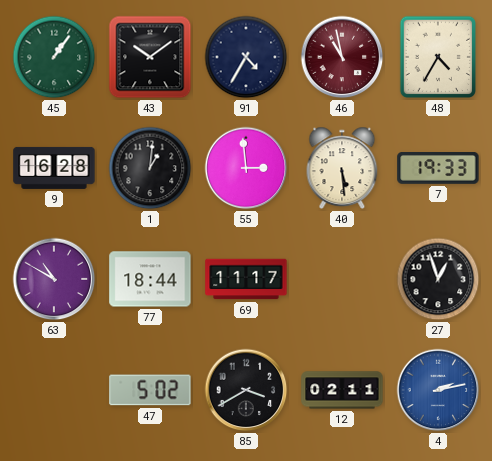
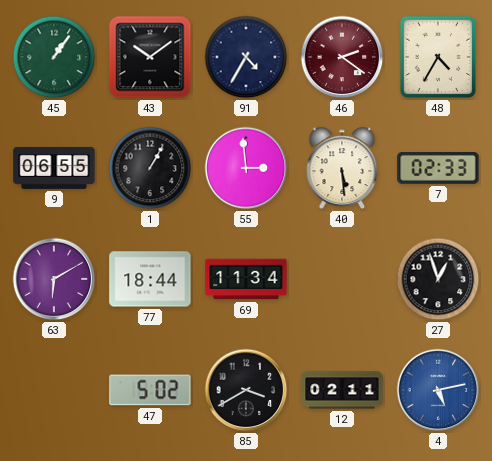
46: 10:58 -> 2:21
9: 16:28 -> 06:55
1: 1:01 -> 1:05
7: 19:33 -> 02:33
63: 10:50 -> 6:10
69: 11:17 -> 11:34
4: 2:13 -> 5:13
